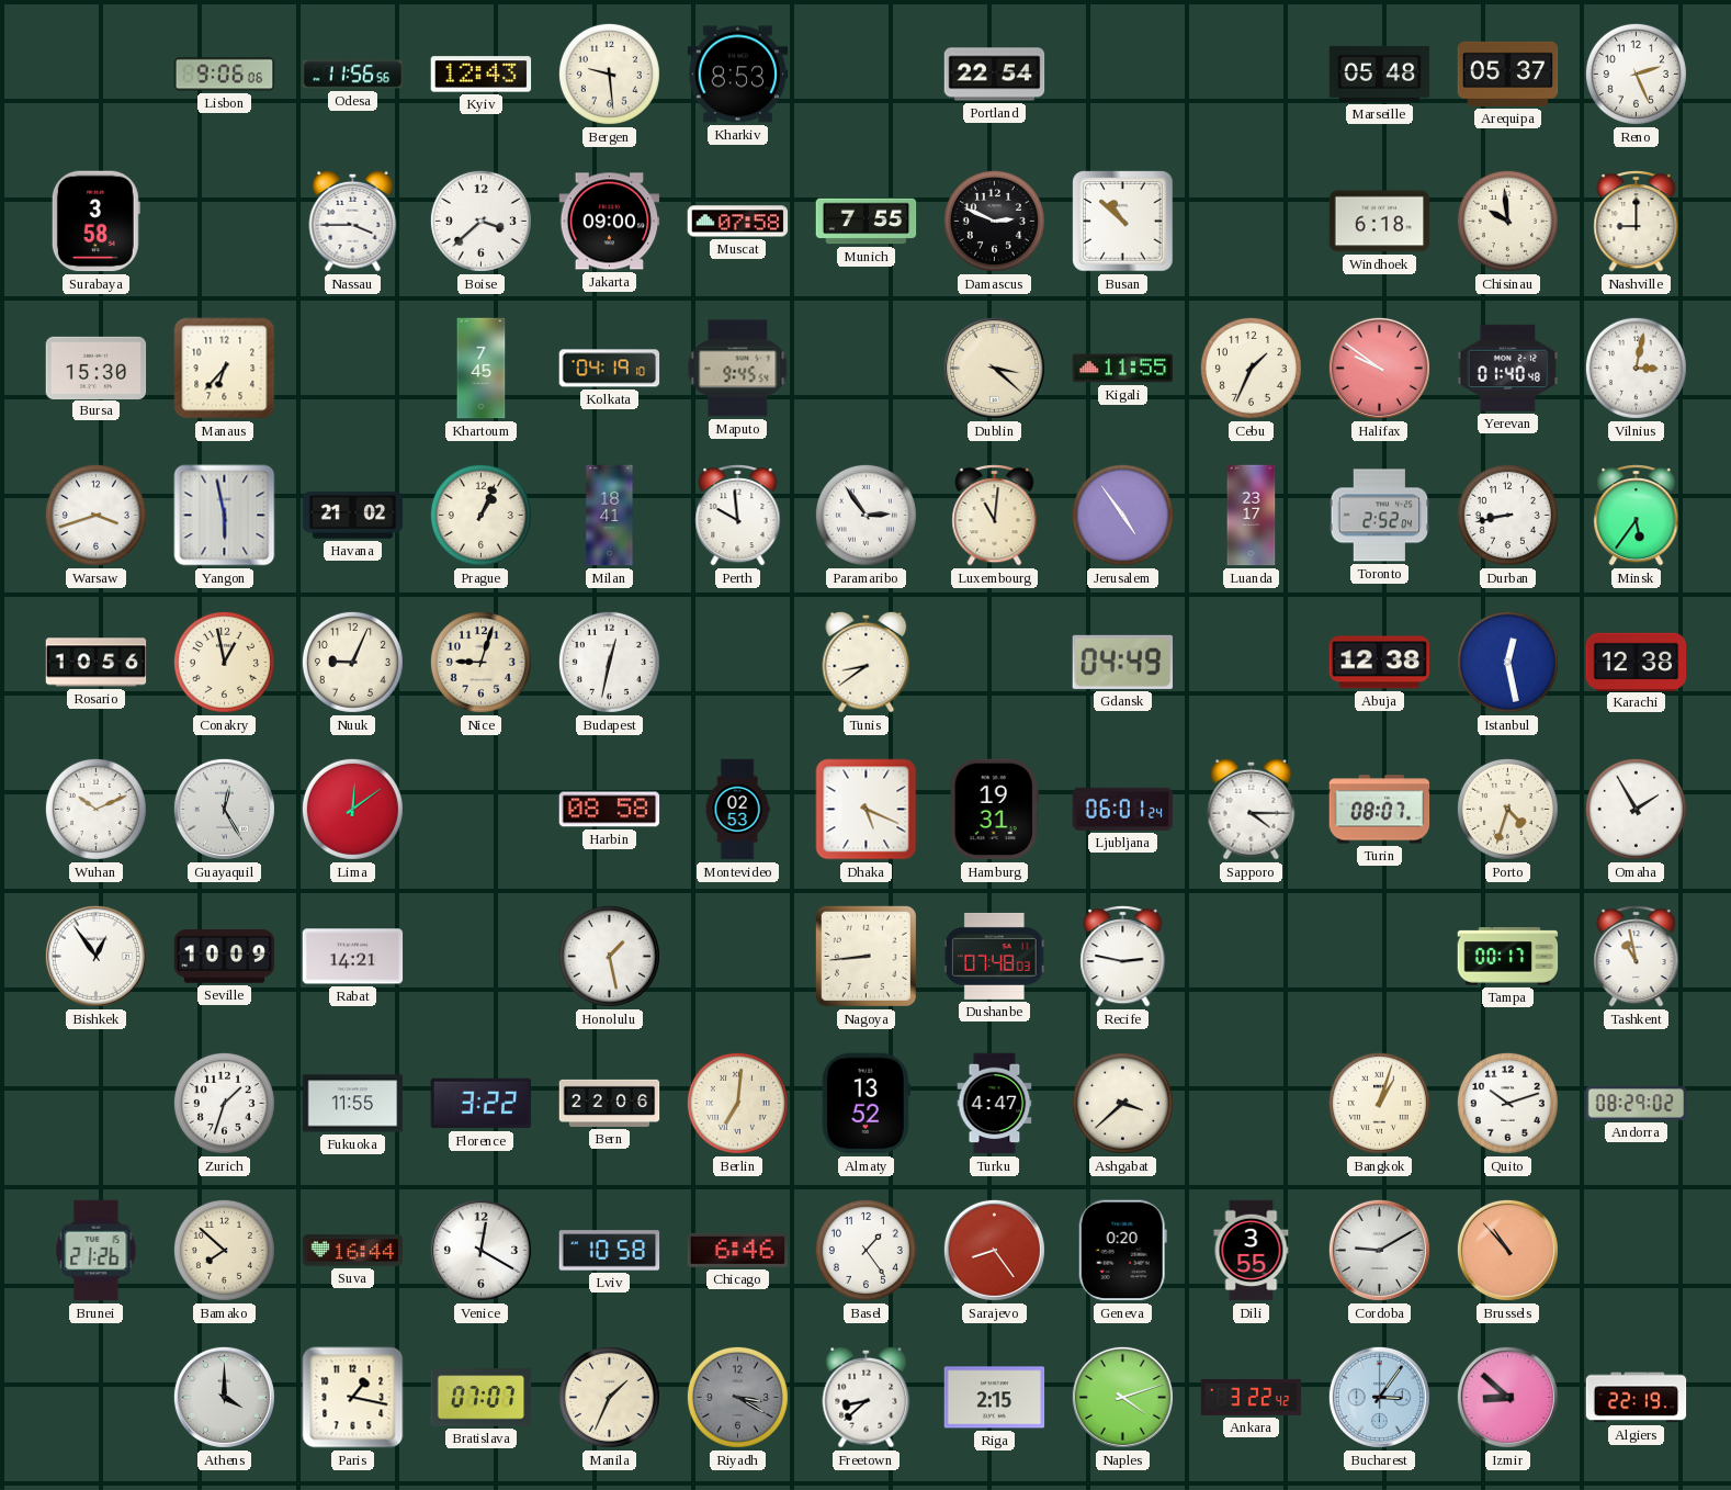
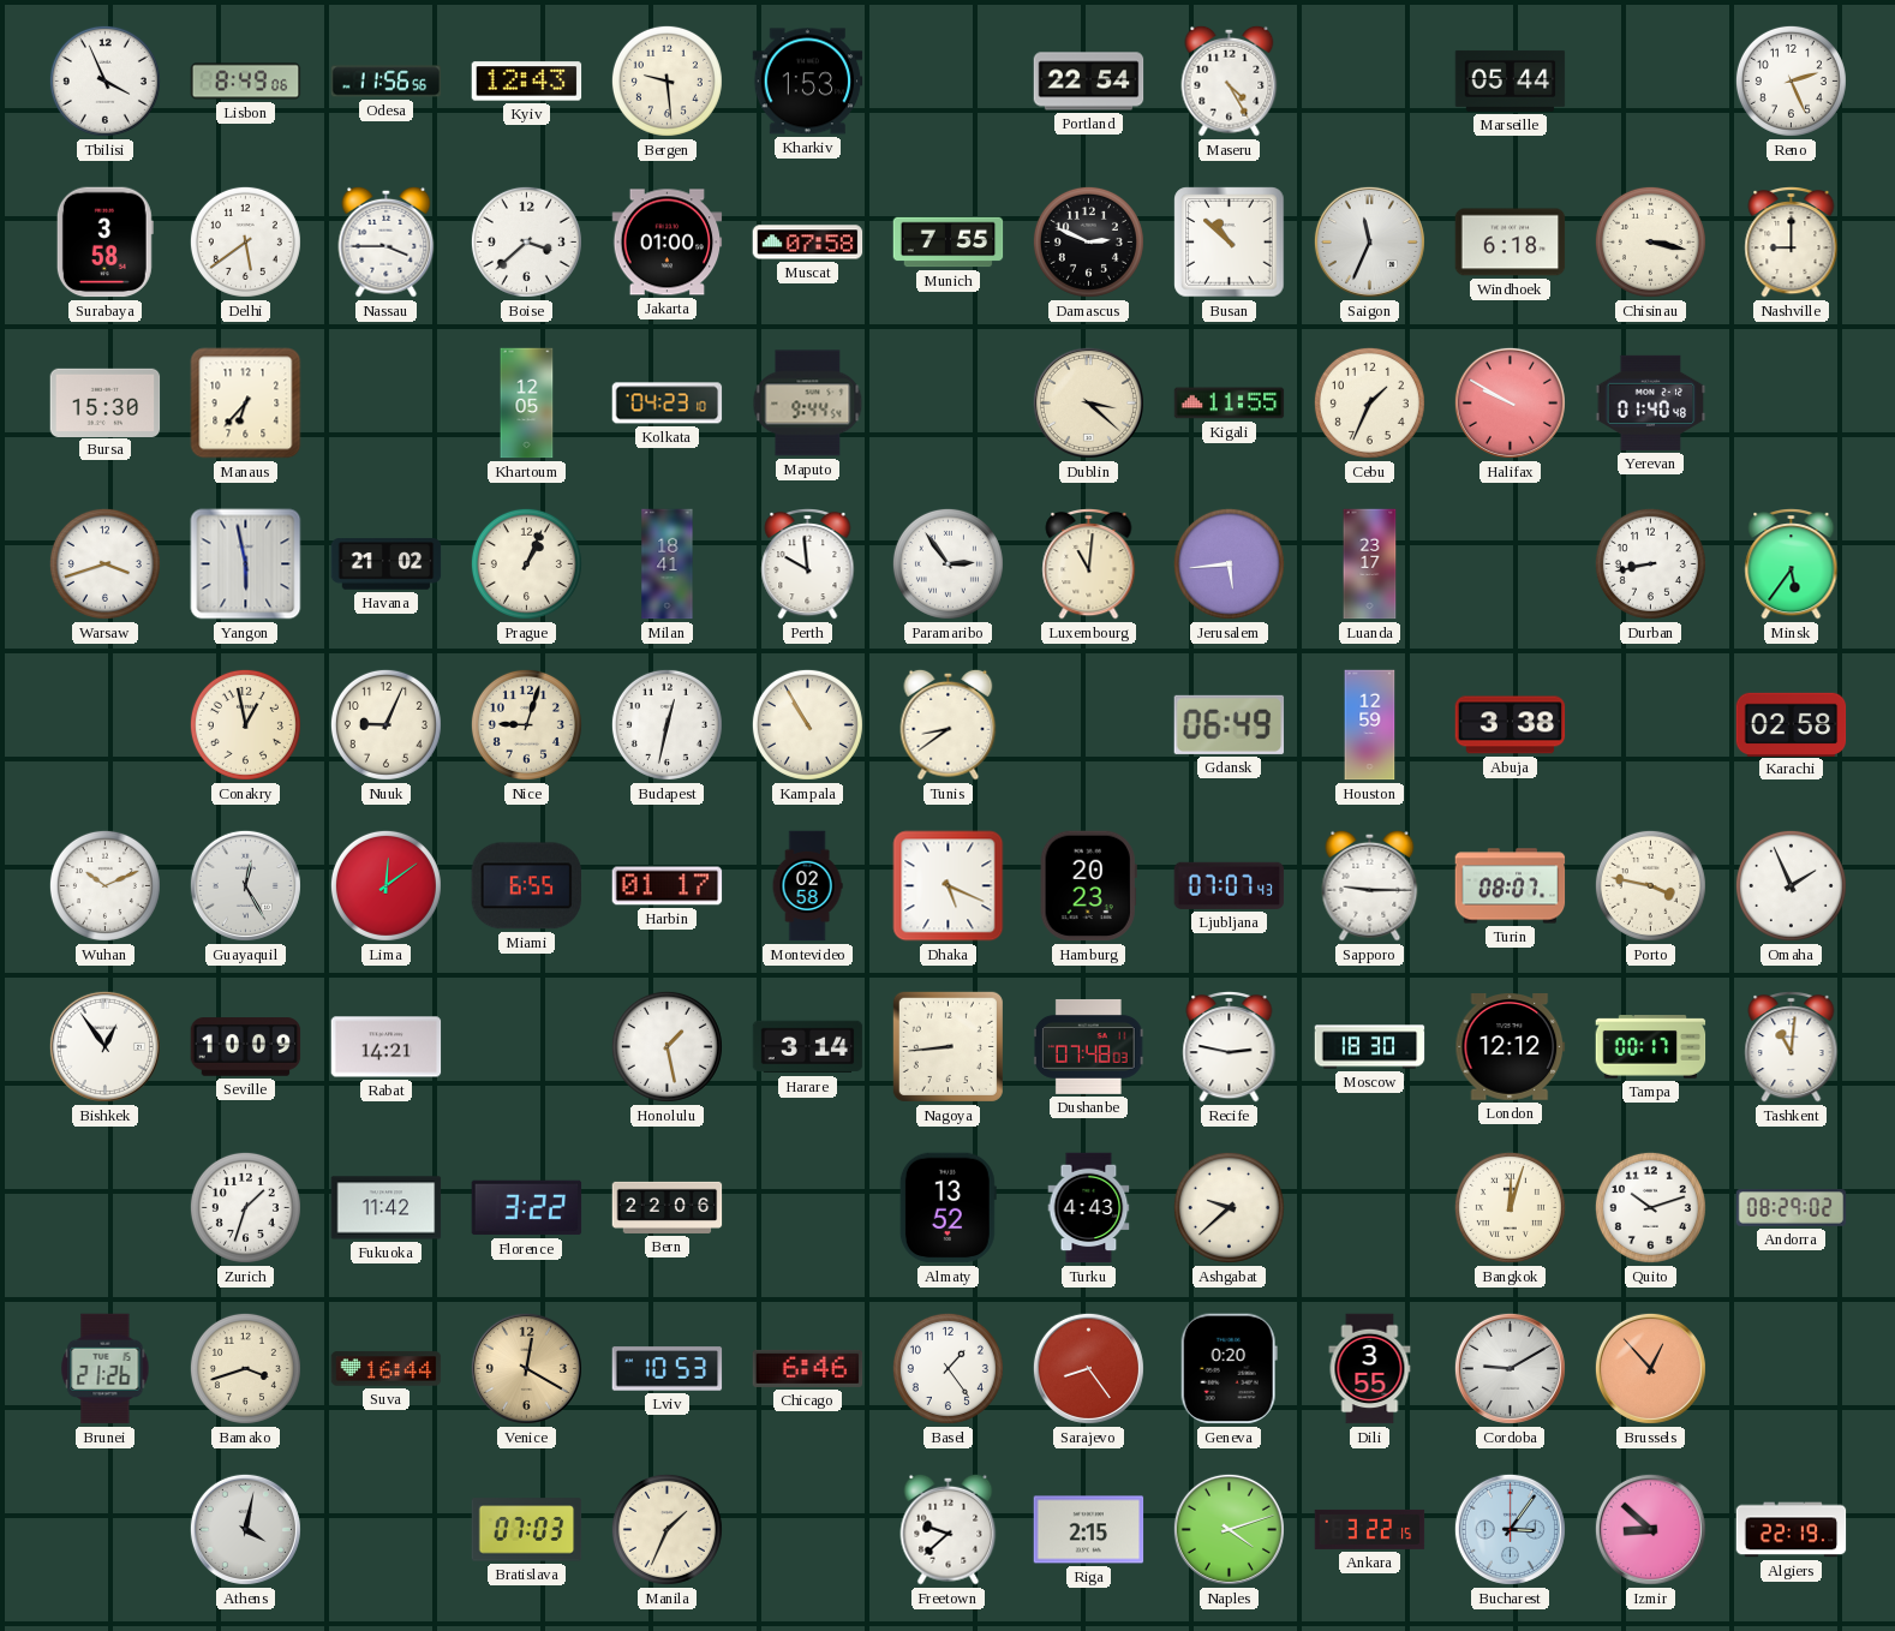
Tbilisi: none -> 3:56
Lisbon: 9:06 -> 8:49
Kharkiv: 8:53 -> 1:53
Maseru: none -> 4:25
Marseille: 05:48 -> 05:44
Arequipa: 05:37 -> none
Delhi: none -> 5:39
Jakarta: 09:00 -> 01:00
Saigon: none -> 11:34
Chisinau: 9:59 -> 3:17
Khartoum: 7:45 -> 12:05
Kolkata: 04:19 -> 04:23
Maputo: 9:45 -> 9:44
Halifax: 9:51 -> 9:50
Vilnius: 3:02 -> none
Jerusalem: 4:54 -> 5:44
Toronto: 2:52 -> none
Rosario: 10:56 -> none
Kampala: none -> 10:55
Gdansk: 04:49 -> 06:49
Houston: none -> 12:59
Abuja: 12:38 -> 3:38
Istanbul: 12:28 -> none
Karachi: 12:38 -> 02:58
Miami: none -> 6:55
Harbin: 08:58 -> 01:17
Montevideo: 02:53 -> 02:58
Hamburg: 19:31 -> 20:23
Ljubljana: 06:01 -> 07:07
Sapporo: 4:15 -> 9:15
Porto: 4:33 -> 3:47
Omaha: 1:55 -> 1:56
Harare: none -> 3:14
Moscow: none -> 18:30
London: none -> 12:12
Tashkent: 10:58 -> 11:01
Fukuoka: 11:55 -> 11:42
Berlin: 7:01 -> none
Turku: 4:47 -> 4:43
Ashgabat: 3:38 -> 9:38
Bangkok: 1:03 -> 12:03
Bamako: 7:52 -> 3:42
Venice dial: white -> champagne
Lviv: 10:58 -> 10:53
Brussels: 10:53 -> 12:53
Athens: 4:00 -> 4:02
Paris: 1:17 -> none
Bratislava: 07:07 -> 07:03
Riyadh: 3:20 -> none
Freetown: 8:38 -> 9:38
Ankara: 3:22:42 -> 3:22:15
